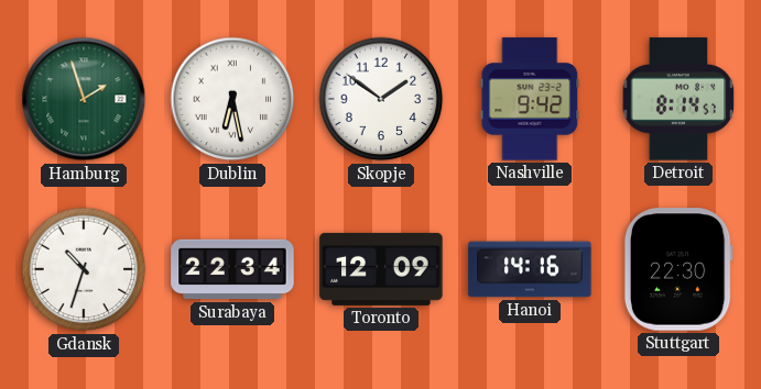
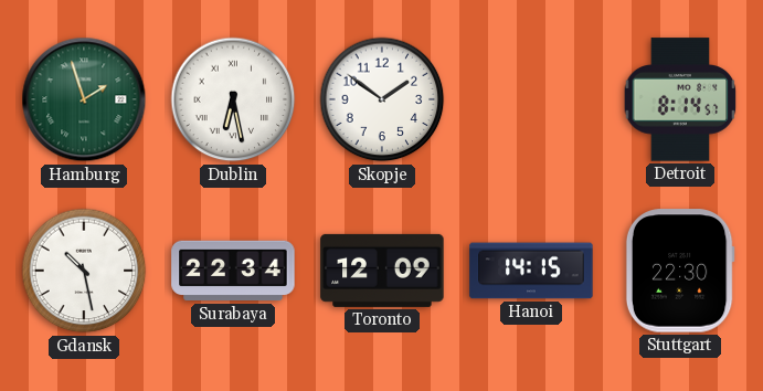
Nashville: 9:42 -> none
Gdansk: 10:33 -> 10:28
Hanoi: 14:16 -> 14:15
